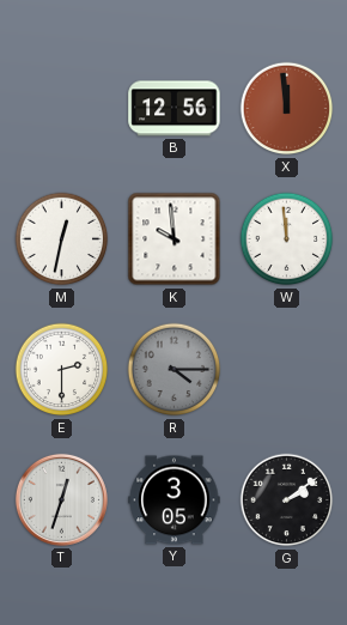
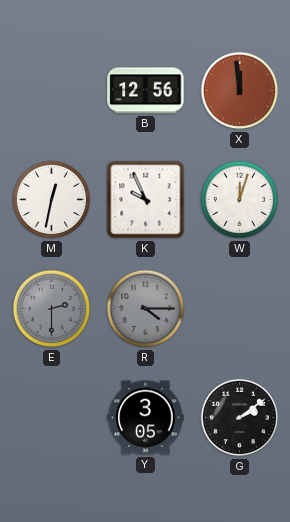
K: 9:59 -> 9:56
W: 11:59 -> 12:03
E dial: white -> grey
T: 12:33 -> none
